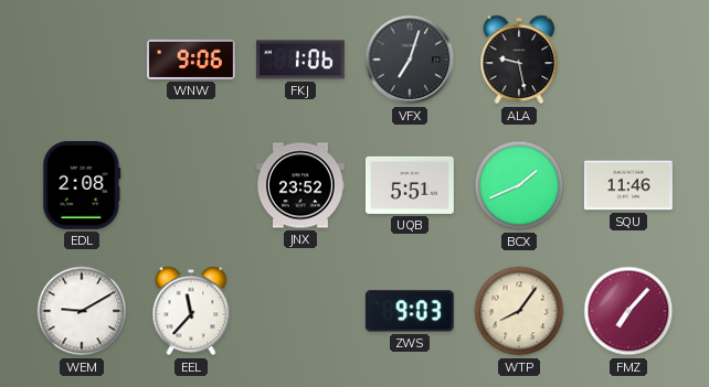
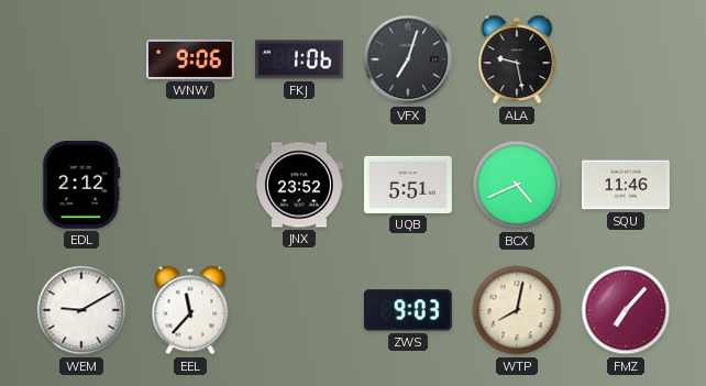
EDL: 2:08 -> 2:12
BCX: 1:41 -> 4:41
WTP: 8:06 -> 8:02
